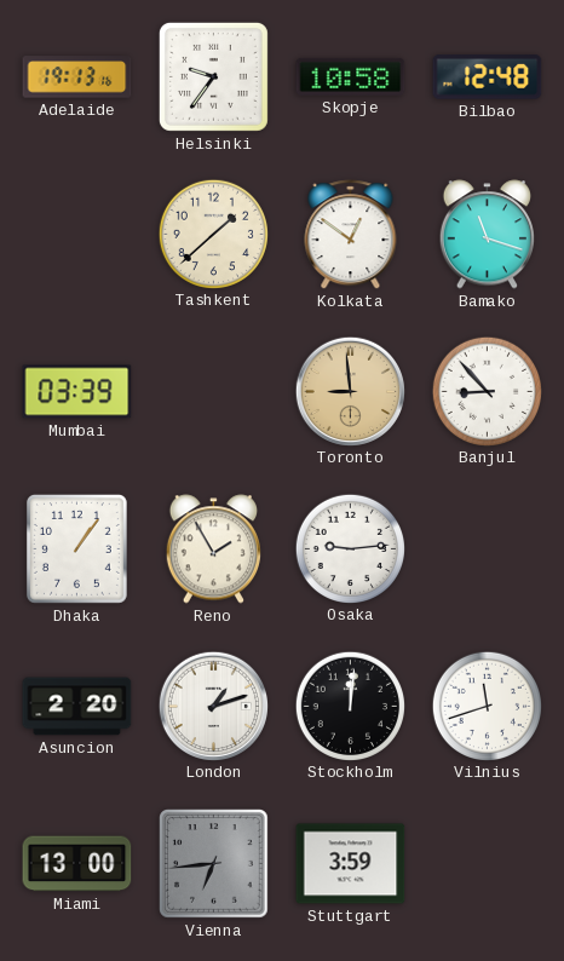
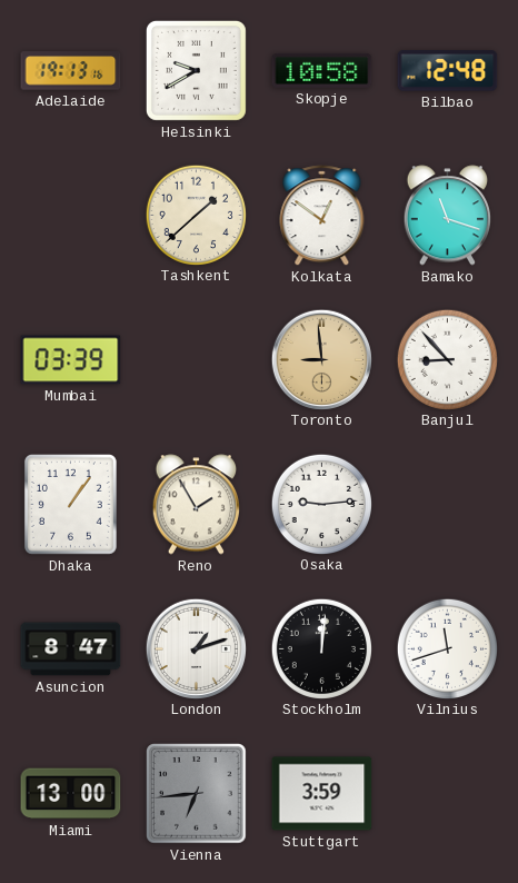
Helsinki: 9:36 -> 9:40
Asuncion: 2:20 -> 8:47
